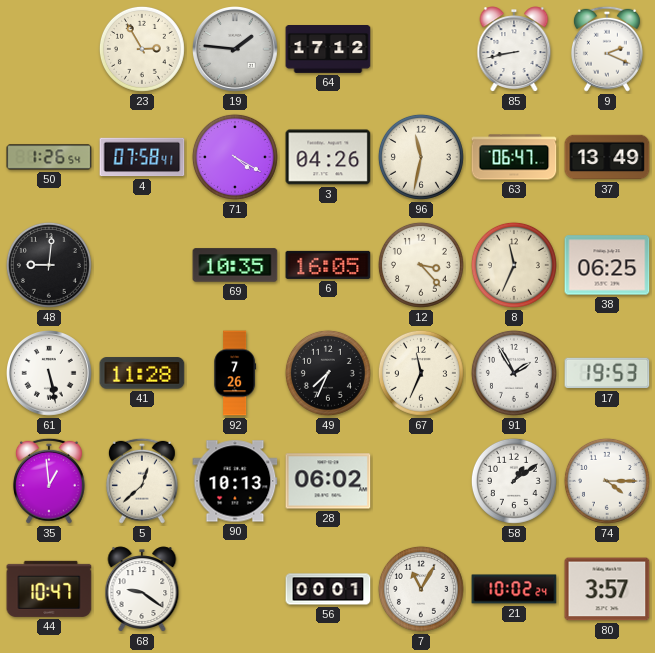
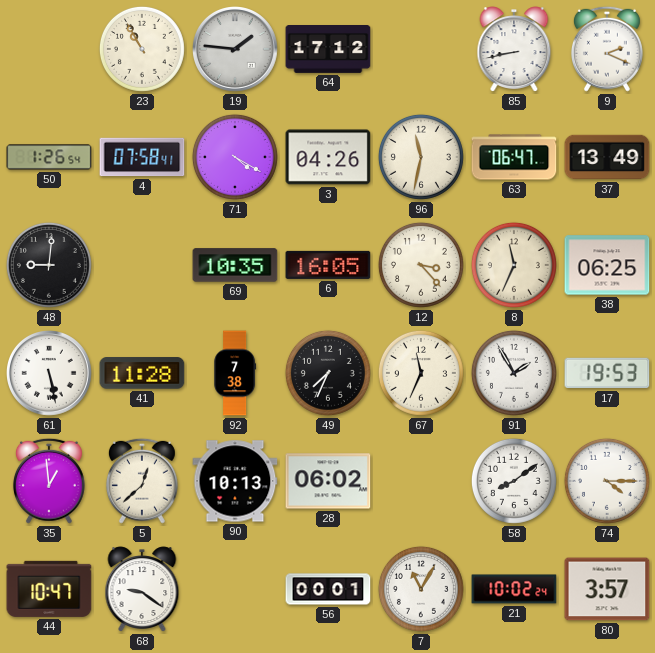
23: 2:55 -> 10:55
92: 7:26 -> 7:38
58: 1:09 -> 8:09
